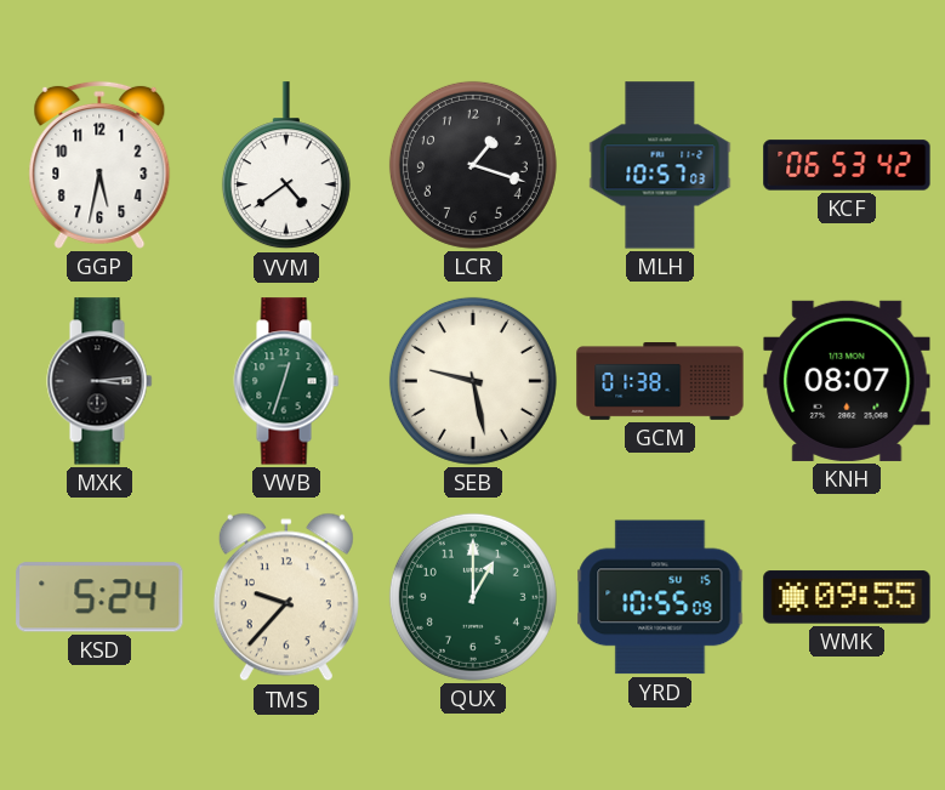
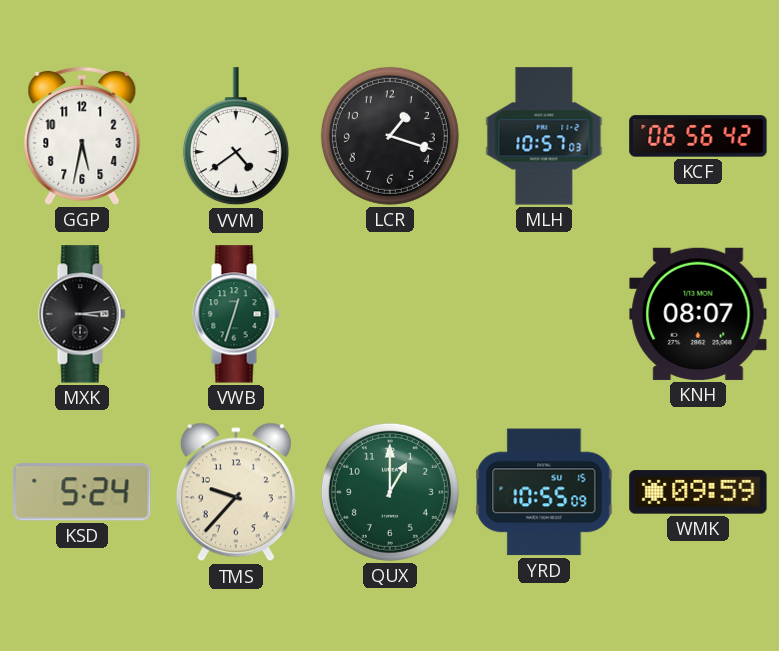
KCF: 06:53 -> 06:56
SEB: 9:28 -> none
GCM: 01:38 -> none
WMK: 09:55 -> 09:59
